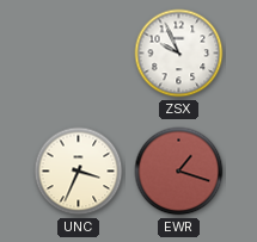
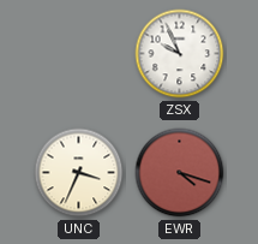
EWR: 1:18 -> 4:18
